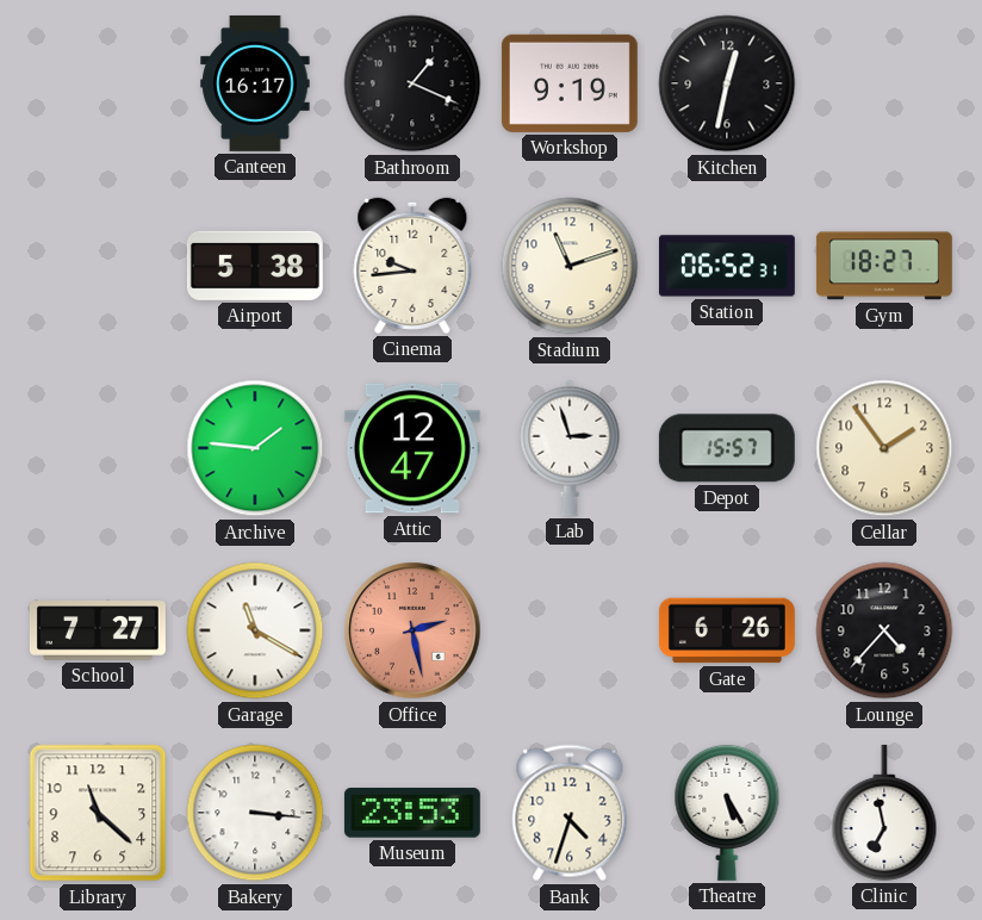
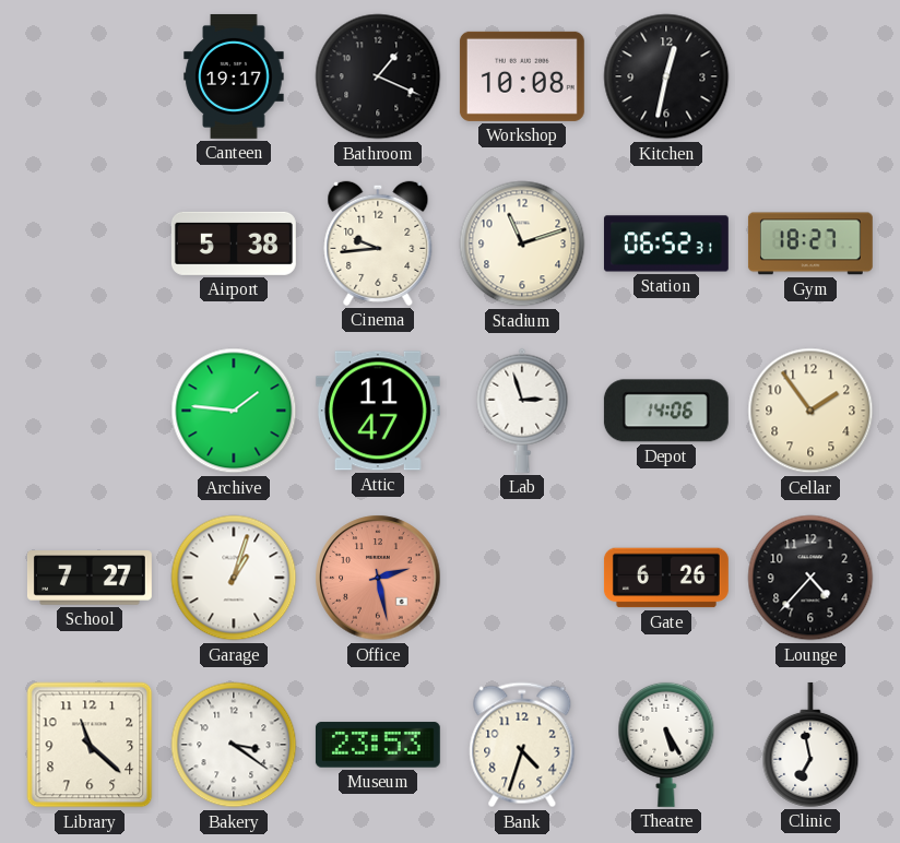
Canteen: 16:17 -> 19:17
Workshop: 9:19 -> 10:08
Attic: 12:47 -> 11:47
Depot: 15:57 -> 14:06
Garage: 11:20 -> 1:03
Bakery: 3:16 -> 3:21
